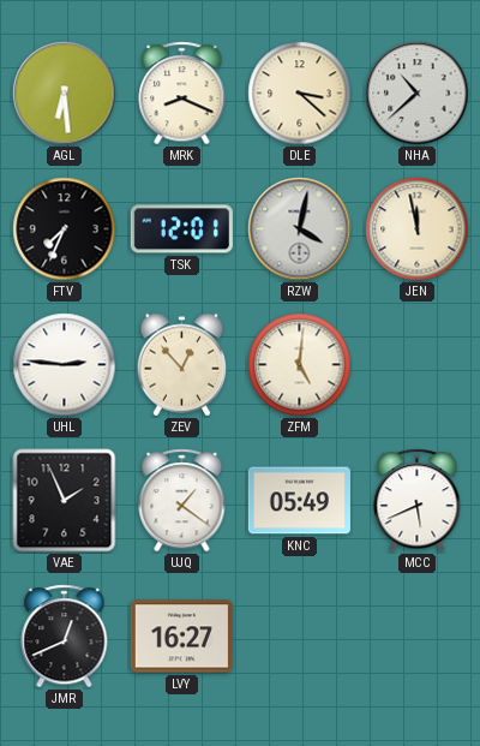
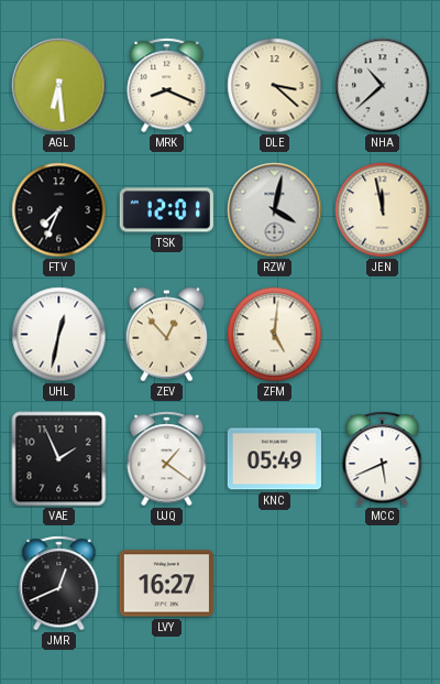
UHL: 2:46 -> 12:32
